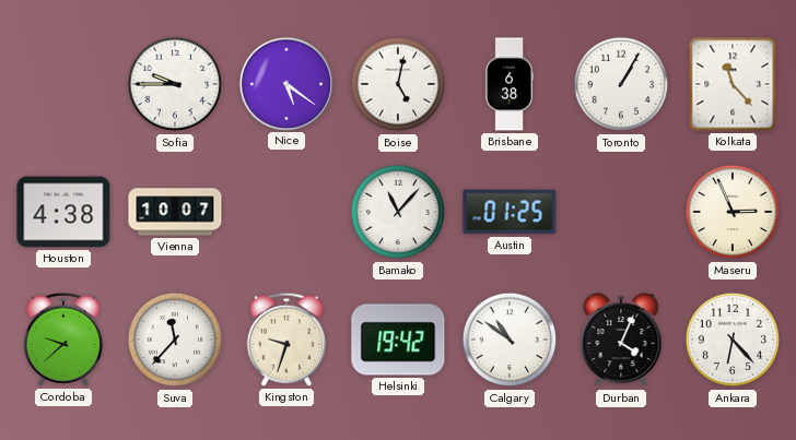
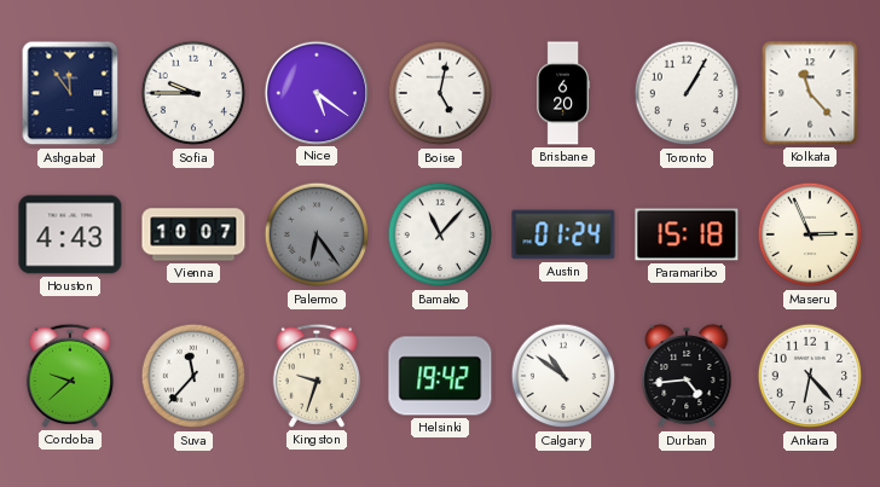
Ashgabat: none -> 11:54
Brisbane: 6:38 -> 6:20
Houston: 4:38 -> 4:43
Palermo: none -> 6:24
Austin: 01:25 -> 01:24
Paramaribo: none -> 15:18
Durban: 4:04 -> 4:44
